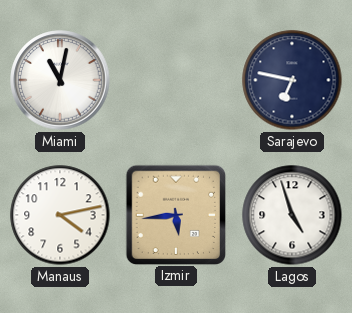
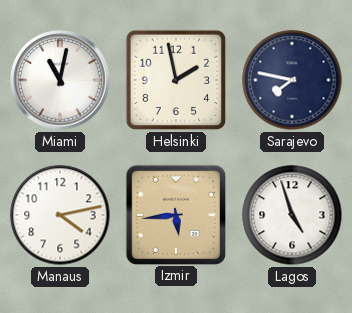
Helsinki: none -> 1:58
Sarajevo: 6:47 -> 7:47
